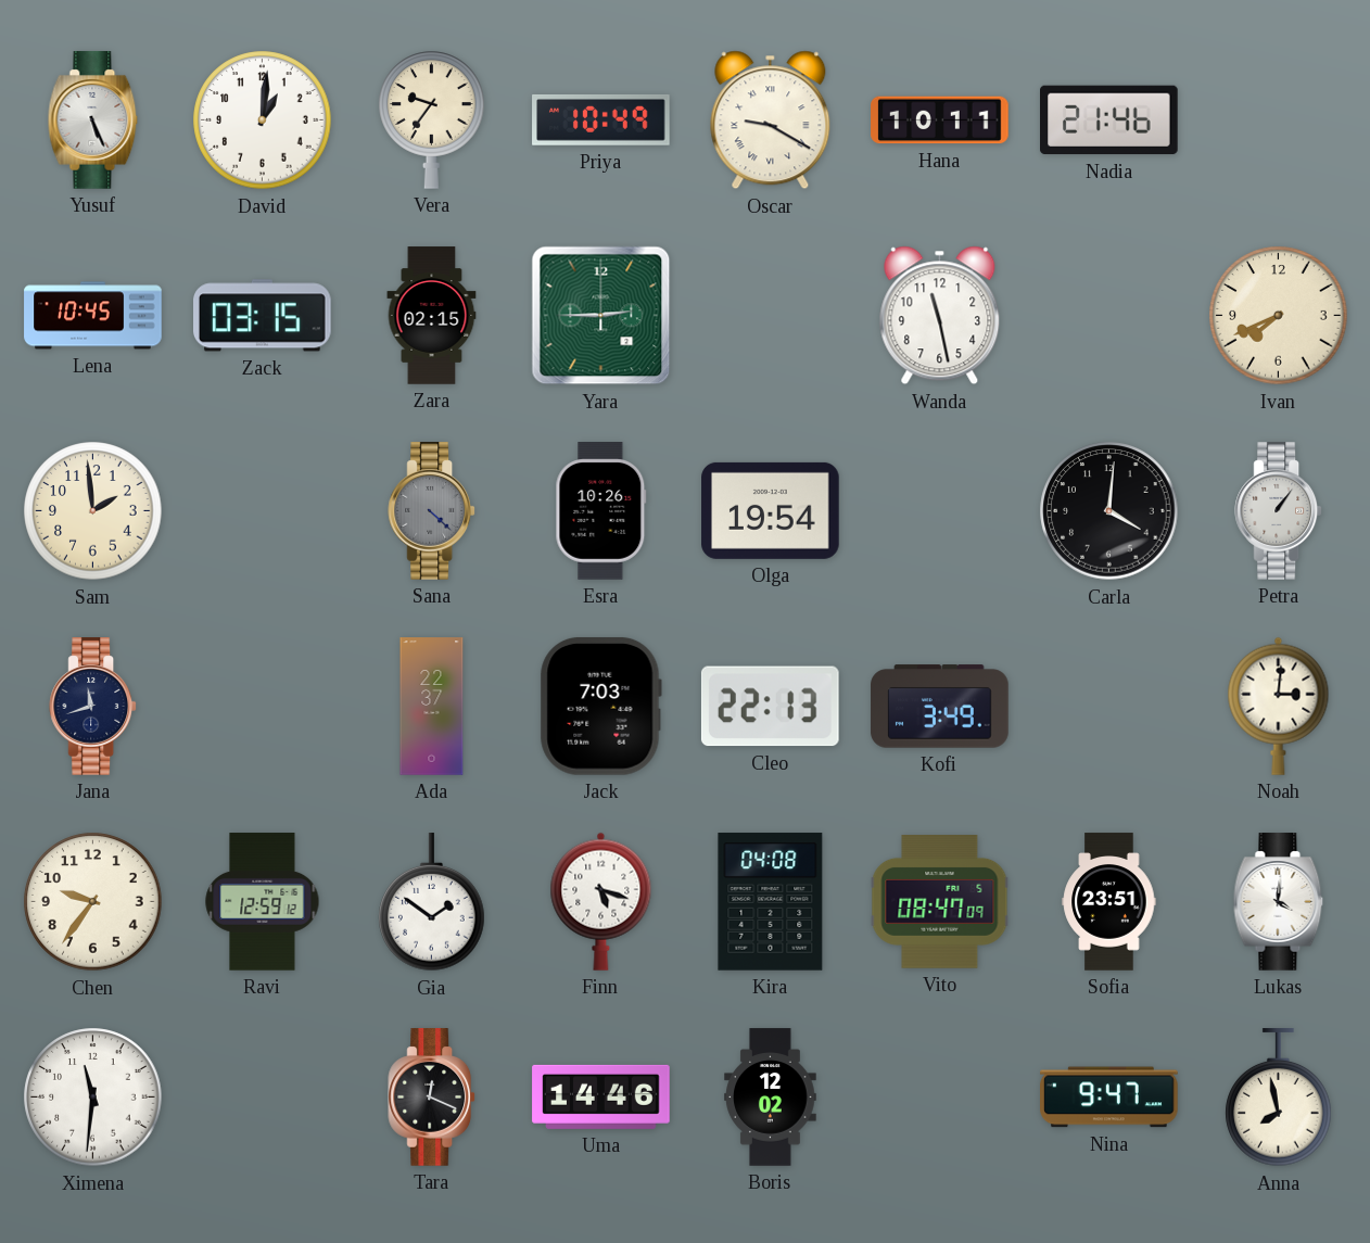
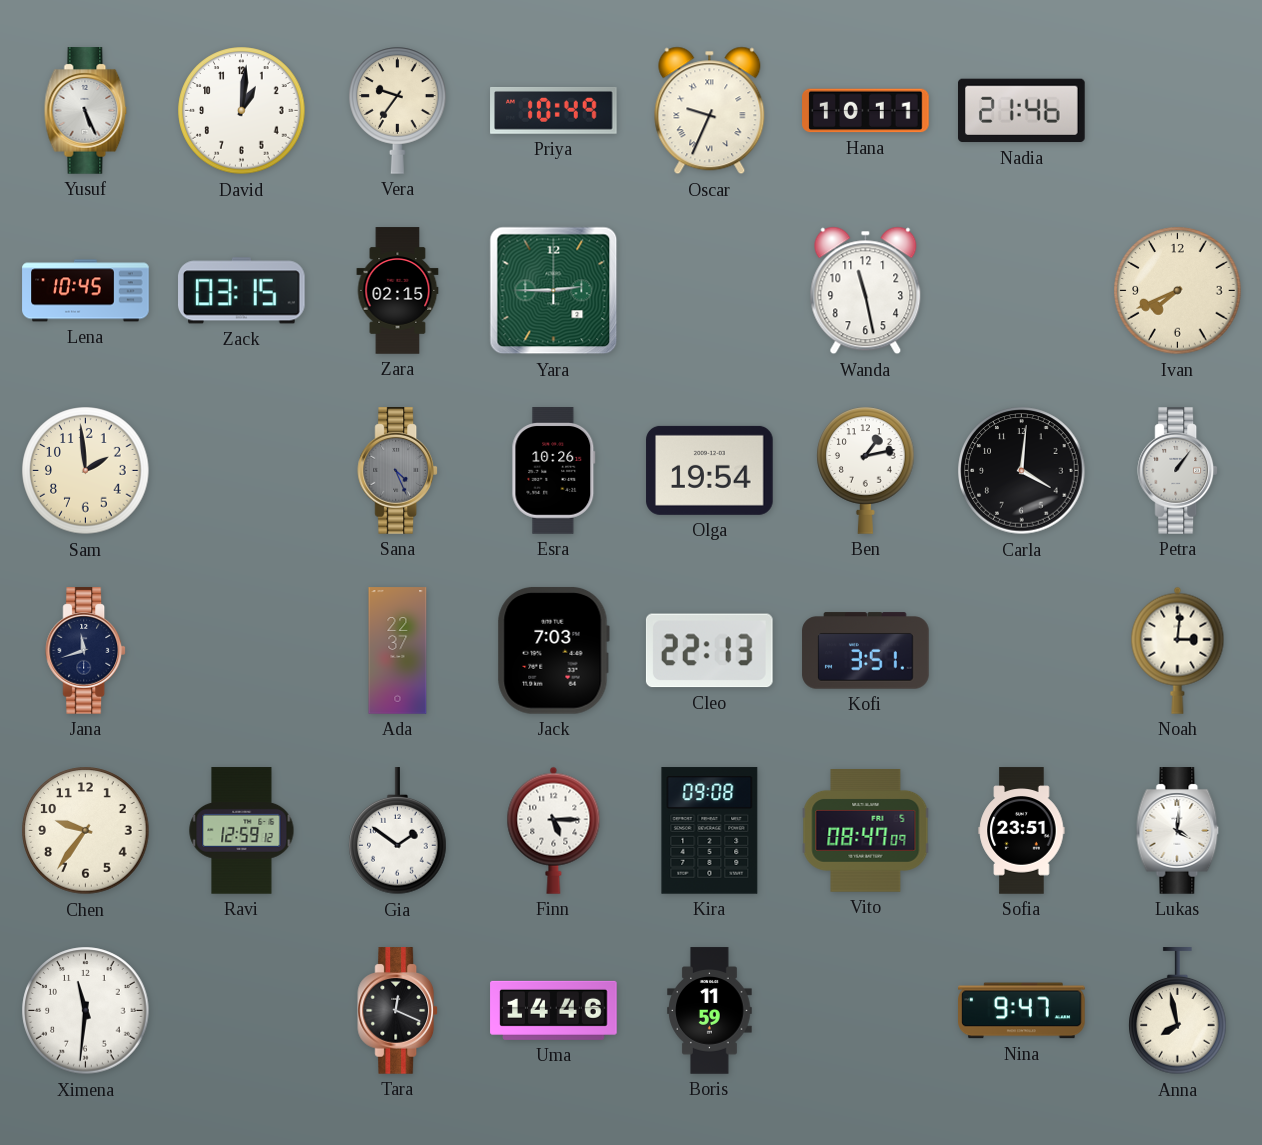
Oscar: 9:20 -> 9:34
Sana: 4:22 -> 4:26
Ben: none -> 1:13
Kofi: 3:49 -> 3:51
Finn: 5:18 -> 5:15
Kira: 04:08 -> 09:08
Boris: 12:02 -> 11:59
